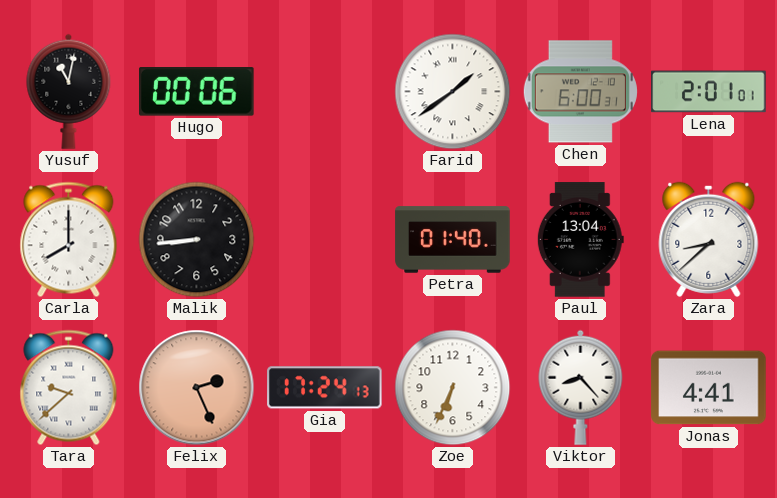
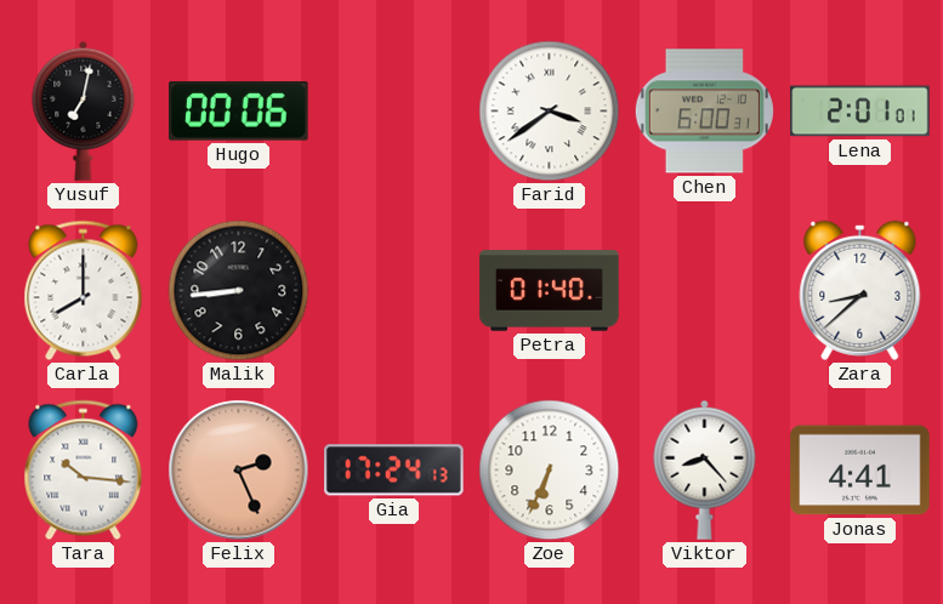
Yusuf: 11:02 -> 7:02
Farid: 1:39 -> 3:39
Paul: 13:04 -> none
Tara: 9:38 -> 10:16
